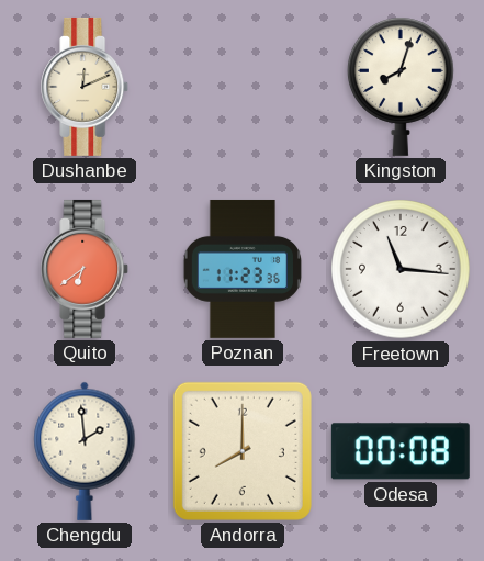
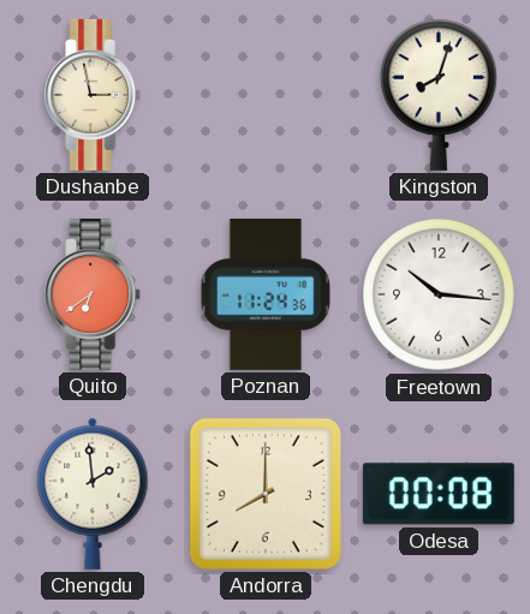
Dushanbe: 12:11 -> 2:58
Poznan: 11:23 -> 11:24
Freetown: 11:16 -> 10:16
